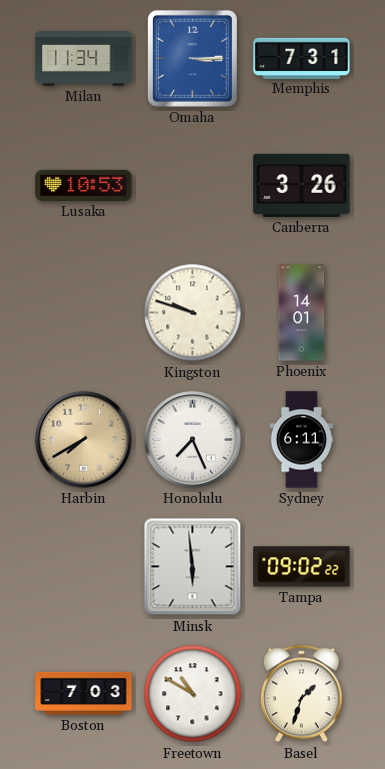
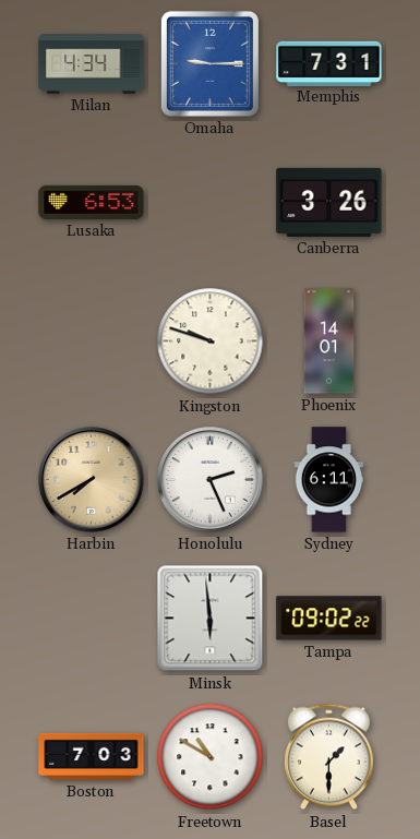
Milan: 11:34 -> 4:34
Omaha: 3:15 -> 9:15
Lusaka: 10:53 -> 6:53
Honolulu: 7:26 -> 2:26
Basel: 1:33 -> 1:30
